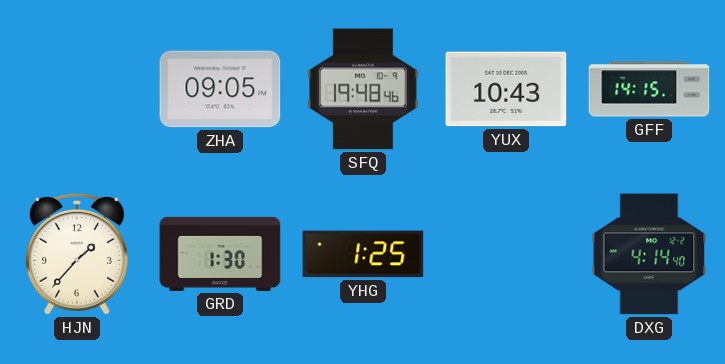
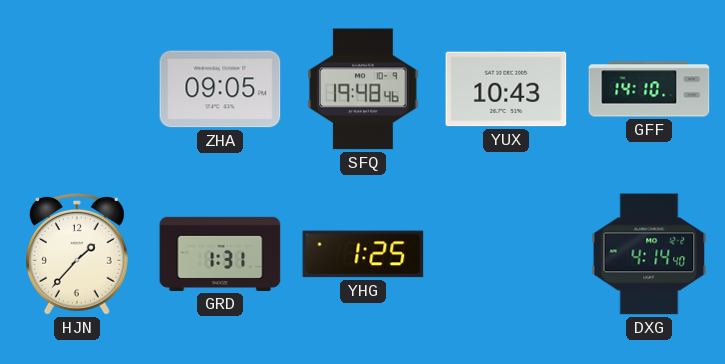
GFF: 14:15 -> 14:10
GRD: 1:30 -> 1:31
